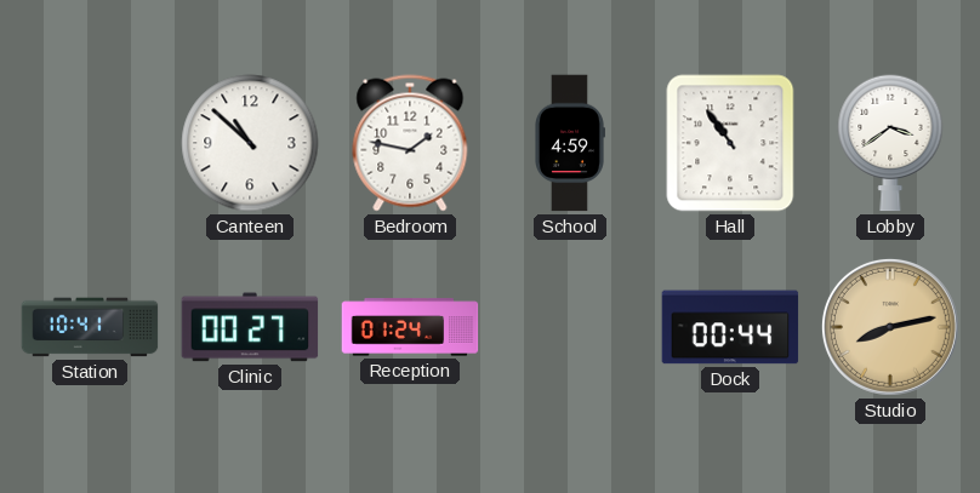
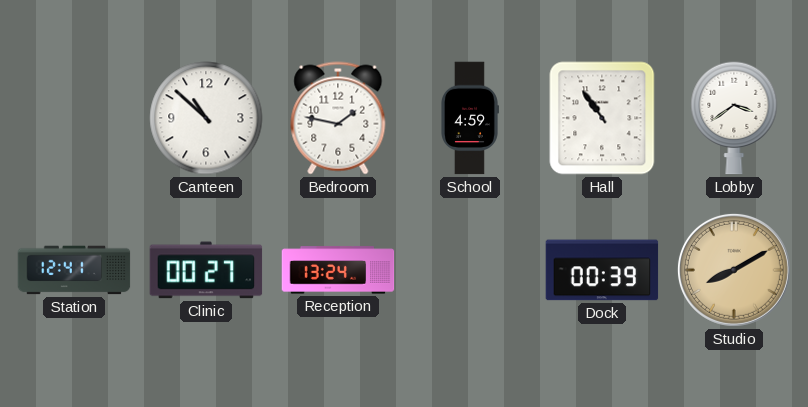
Station: 10:41 -> 12:41
Reception: 01:24 -> 13:24
Dock: 00:44 -> 00:39
Studio: 8:13 -> 8:10
